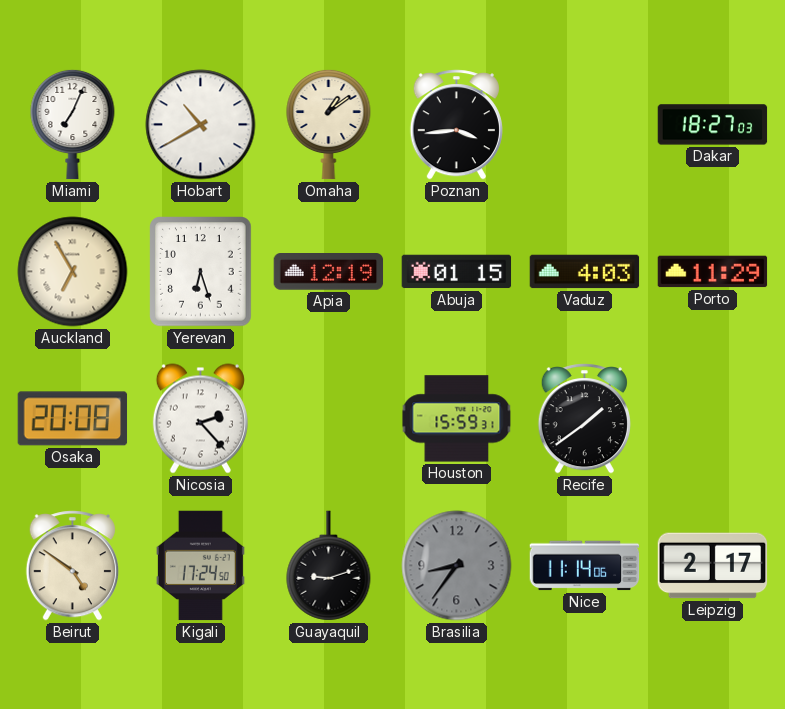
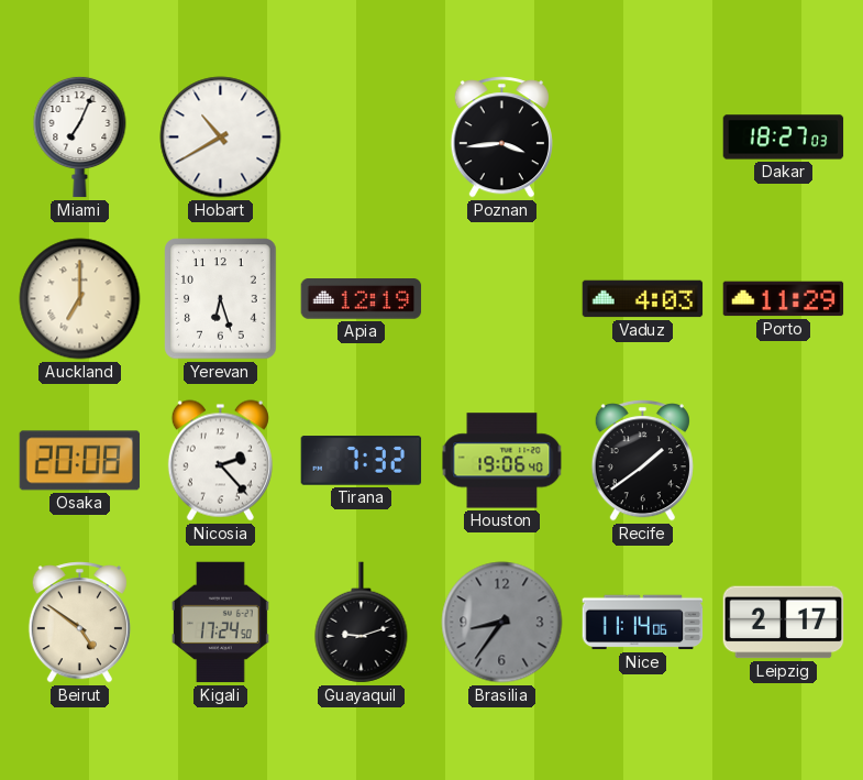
Omaha: 1:09 -> none
Auckland: 6:55 -> 7:00
Abuja: 01:15 -> none
Tirana: none -> 7:32
Houston: 15:59 -> 19:06
